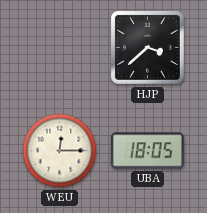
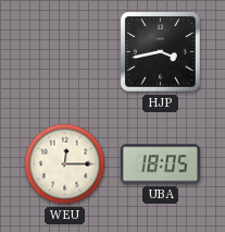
HJP: 3:38 -> 3:43
